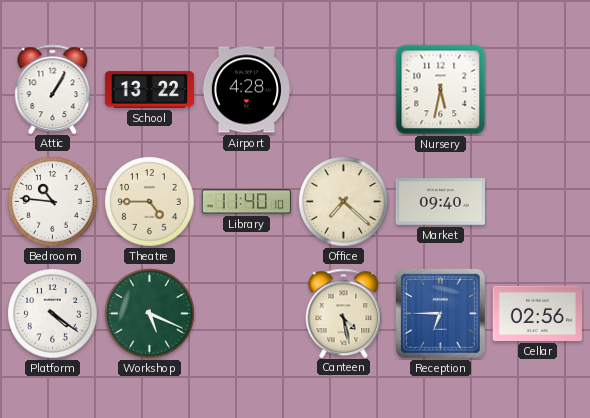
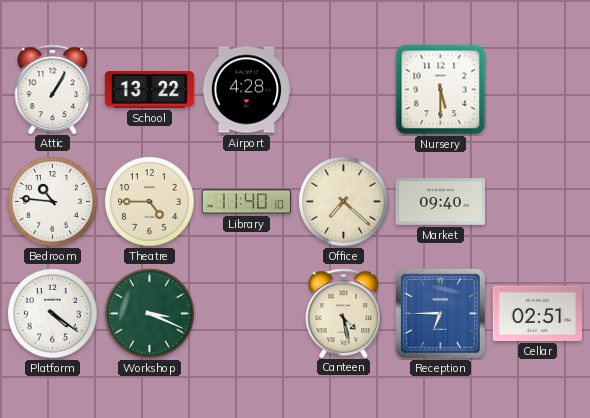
Nursery: 5:32 -> 5:30
Workshop: 5:19 -> 3:19
Cellar: 02:56 -> 02:51
